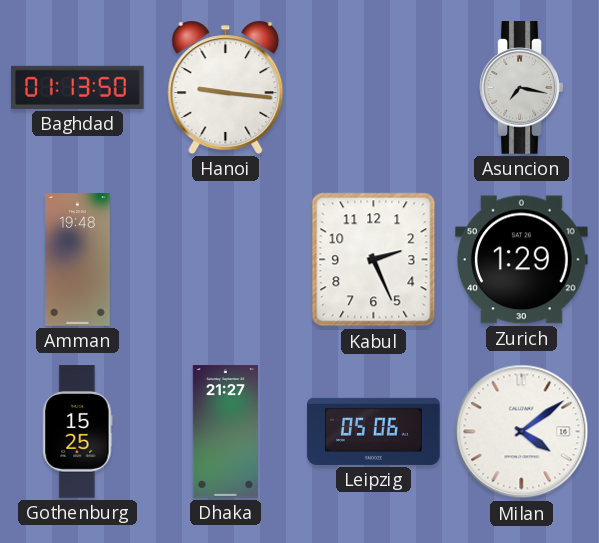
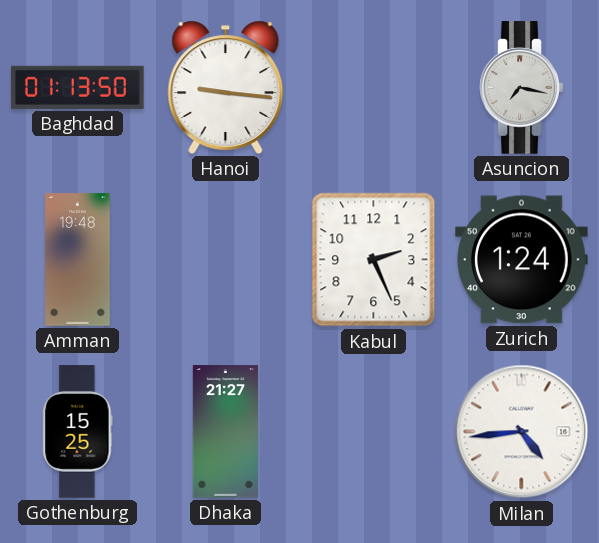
Zurich: 1:29 -> 1:24
Leipzig: 05:06 -> none
Milan: 4:09 -> 4:44
